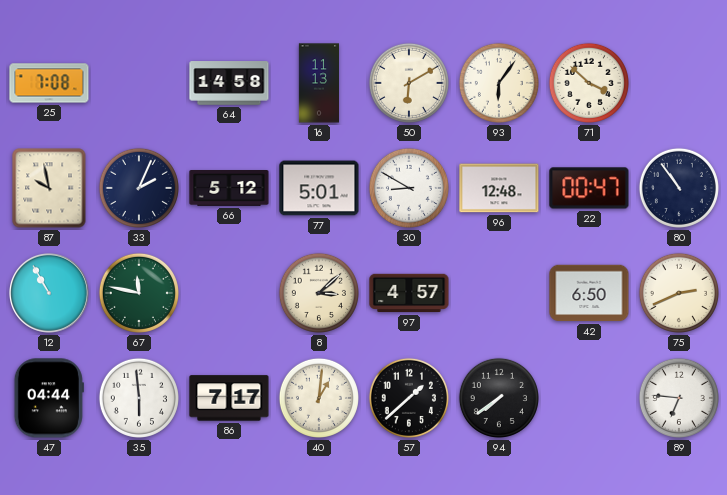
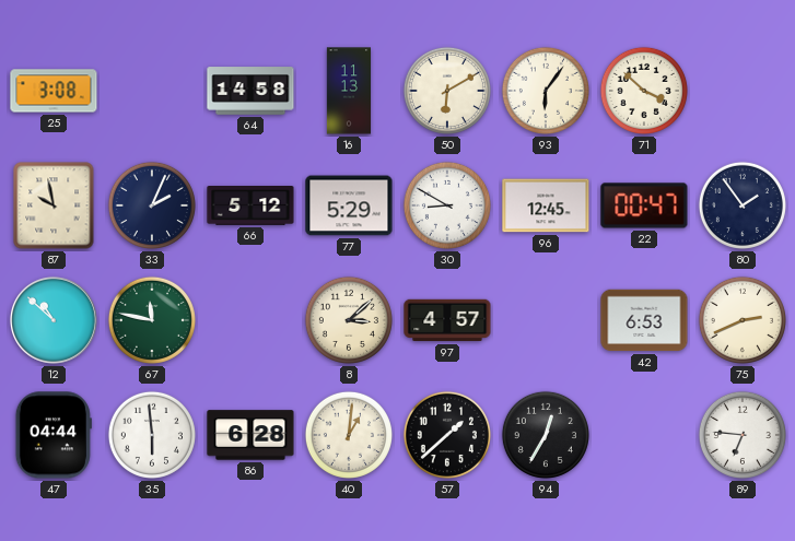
25: 7:08 -> 3:08
77: 5:01 -> 5:29
96: 12:48 -> 12:45
80: 10:54 -> 1:54
12: 10:55 -> 10:52
42: 6:50 -> 6:53
86: 7:17 -> 6:28
94: 7:39 -> 12:35
